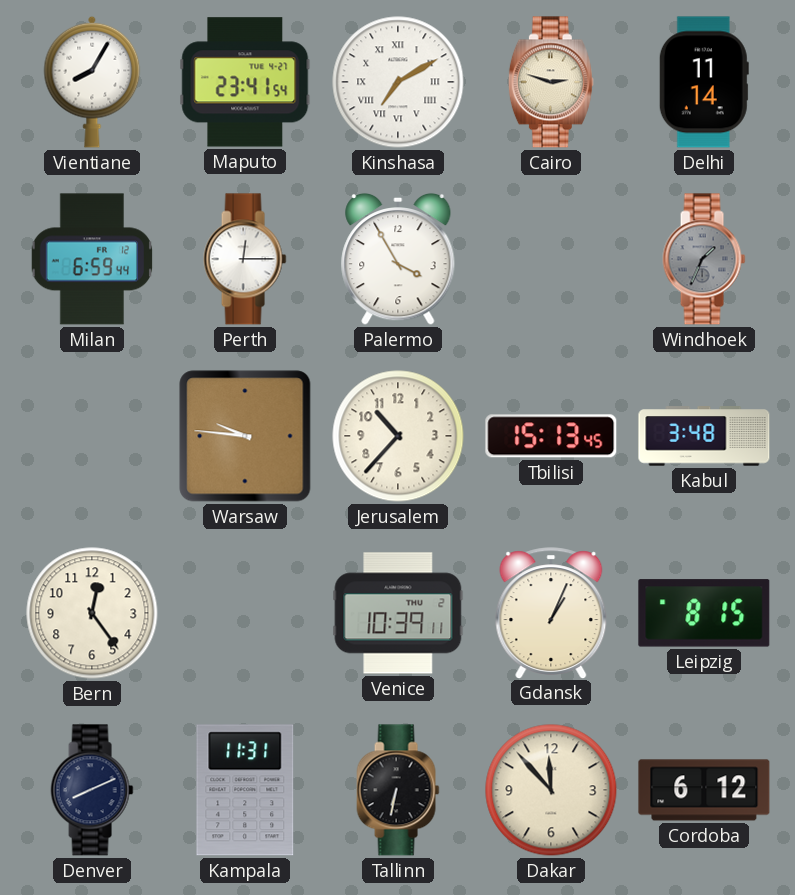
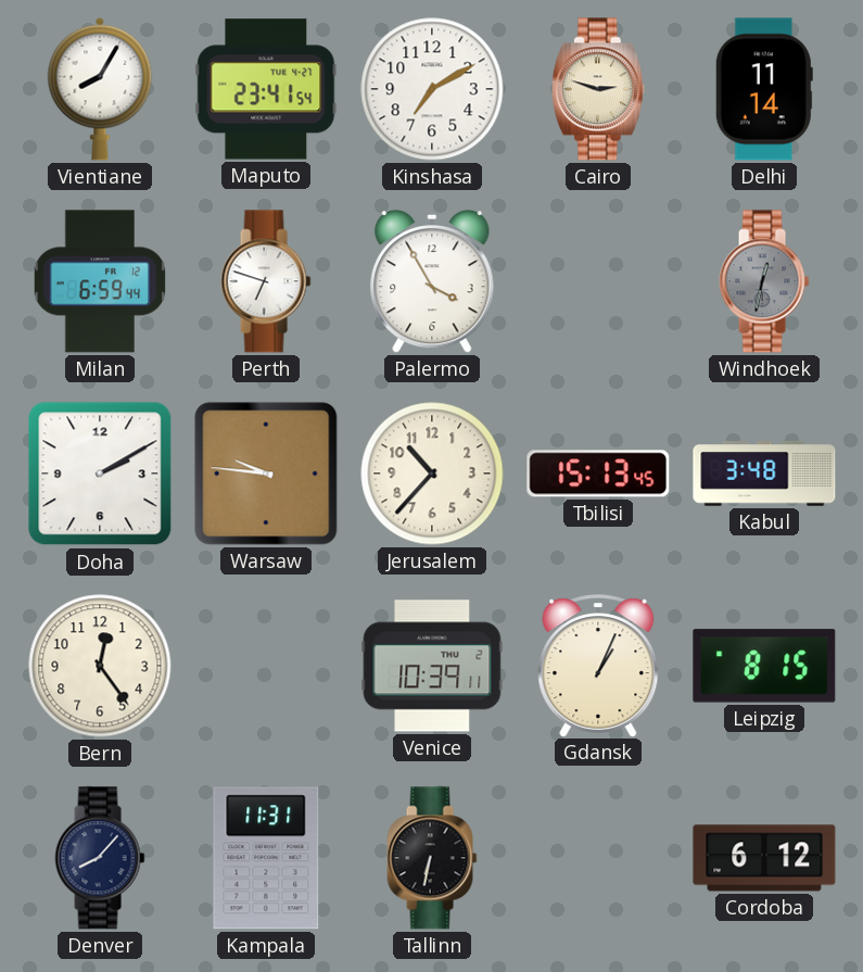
Kinshasa numerals: Roman -> Arabic
Perth: 12:15 -> 6:48
Windhoek: 1:34 -> 12:32
Doha: none -> 2:10
Denver: 8:11 -> 8:07
Dakar: 11:53 -> none
